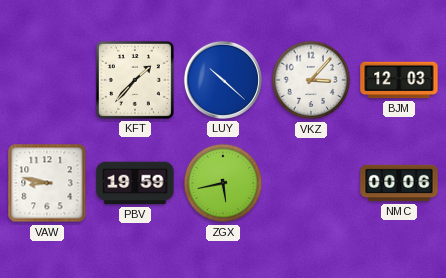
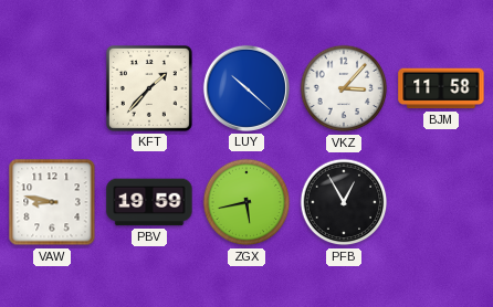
BJM: 12:03 -> 11:58
PFB: none -> 12:55
NMC: 00:06 -> none
